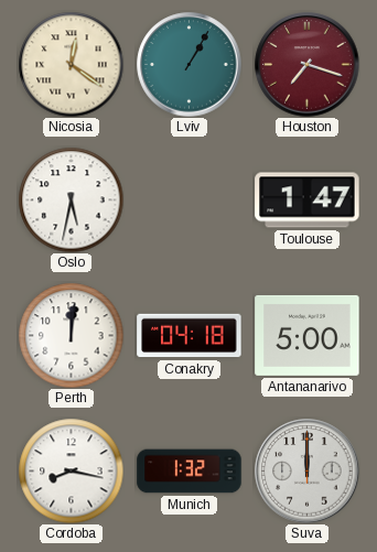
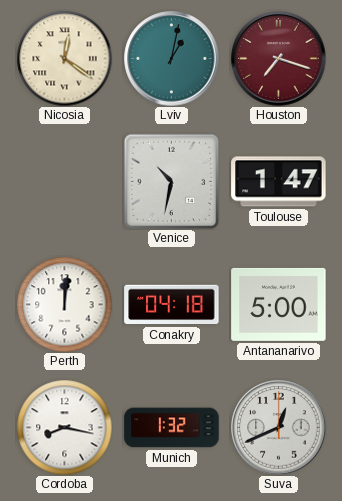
Lviv: 1:05 -> 1:02
Oslo: 5:32 -> none
Venice: none -> 10:32
Suva: 12:00 -> 12:41
